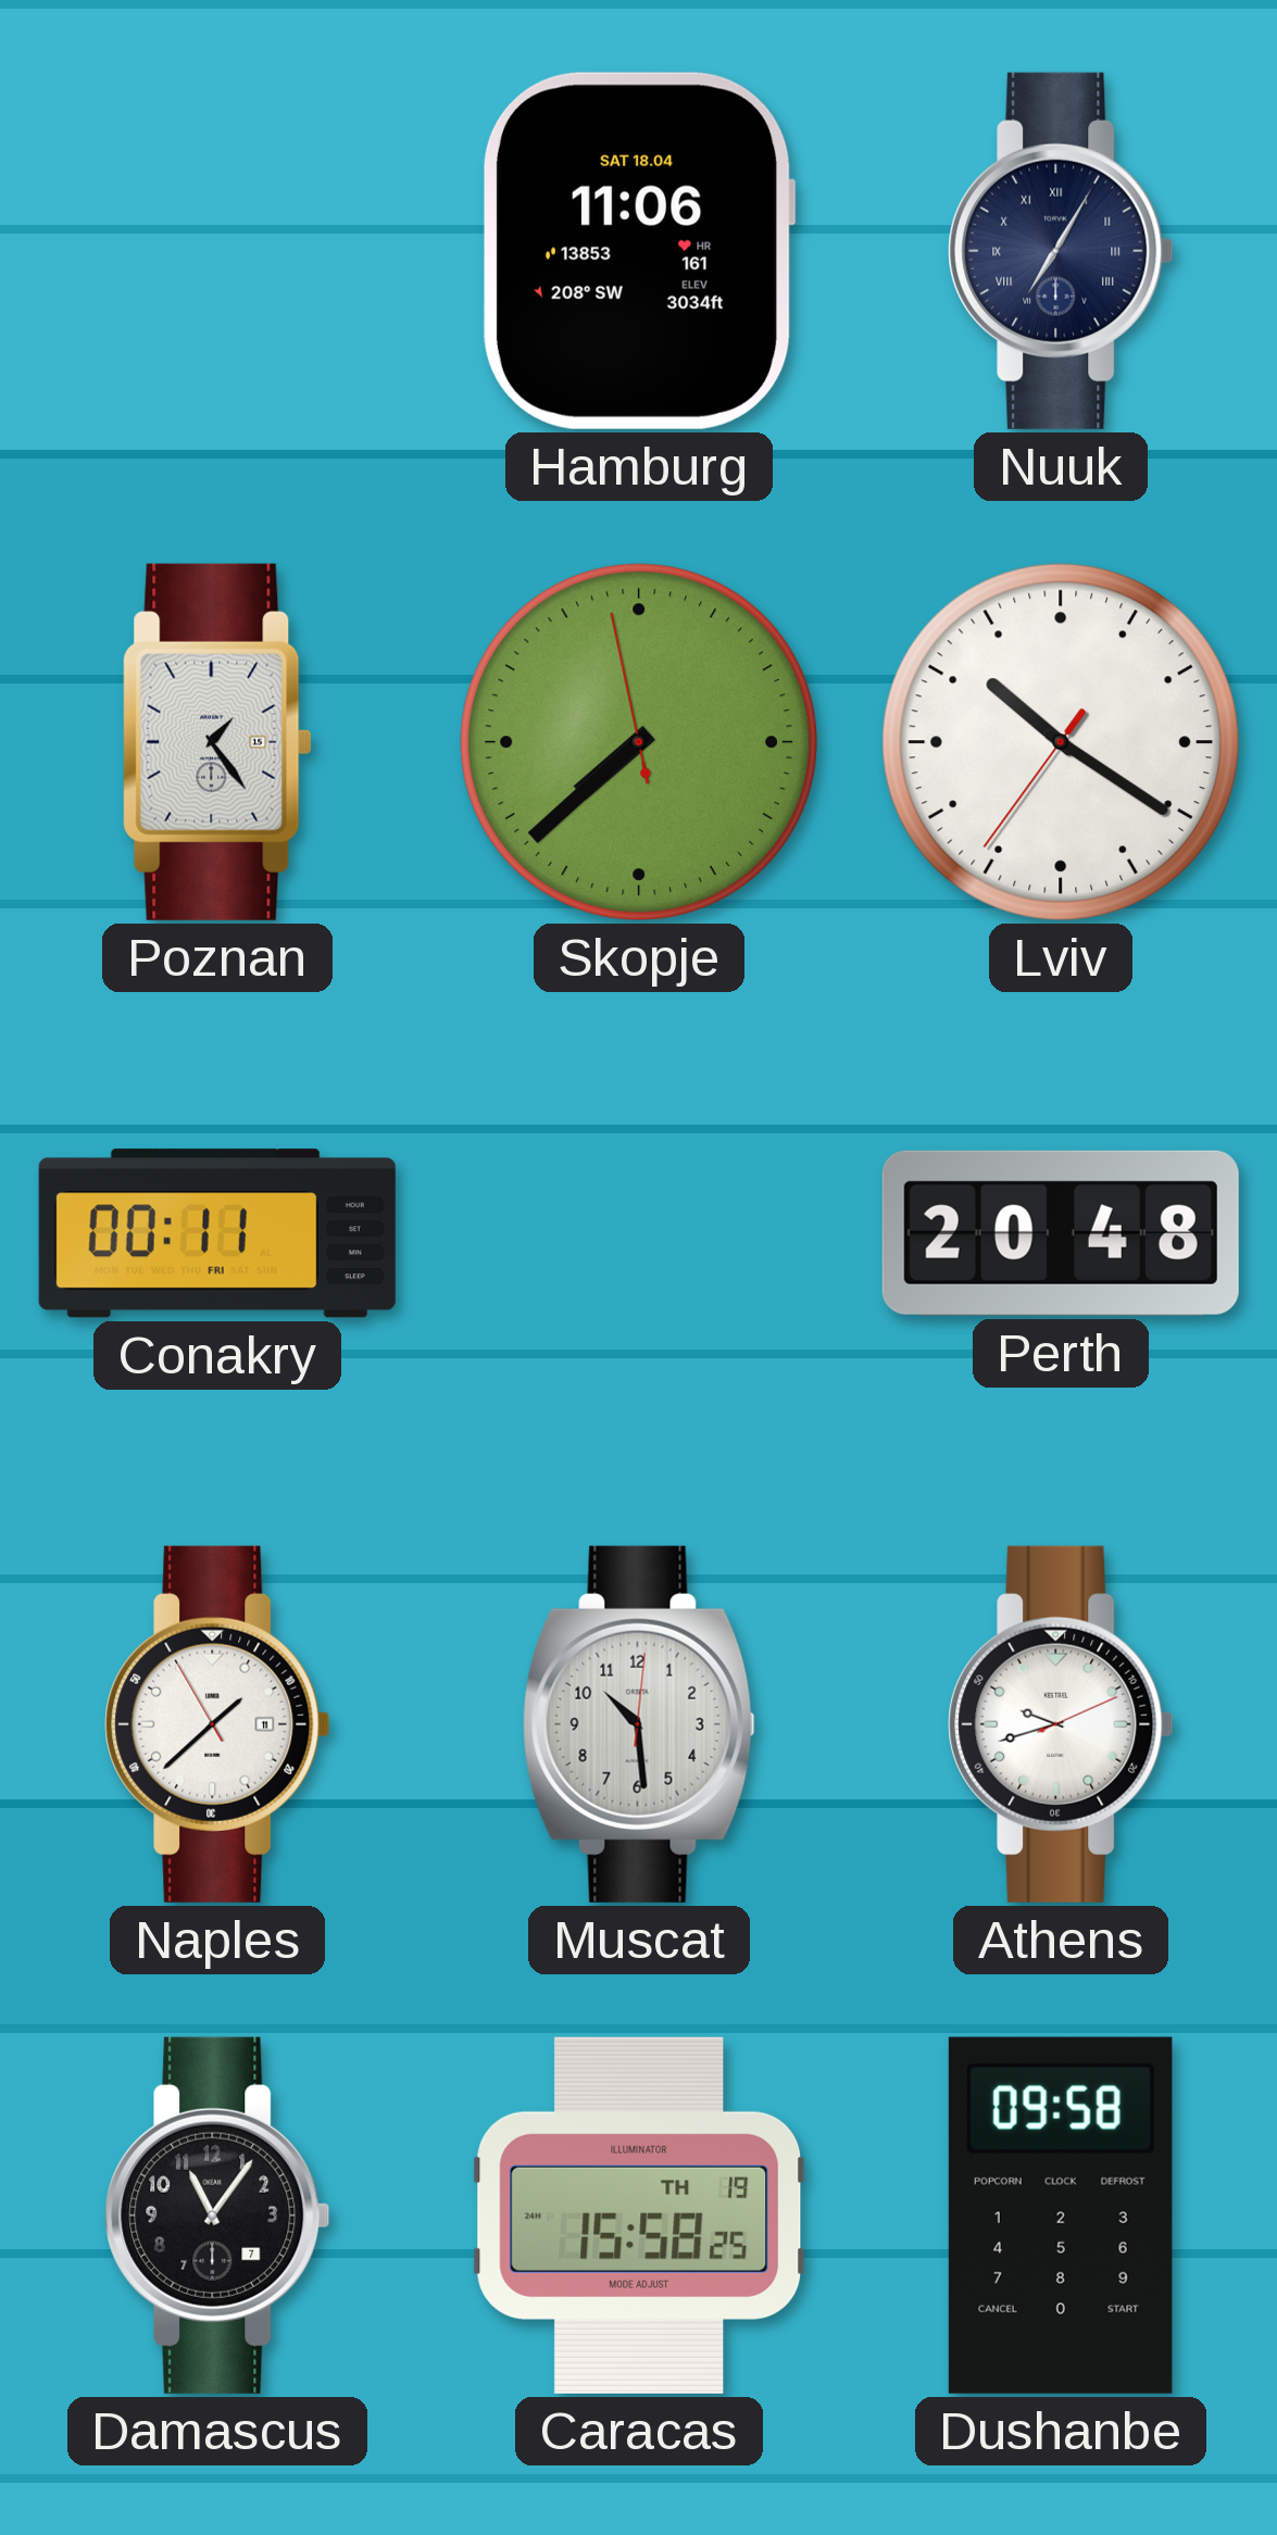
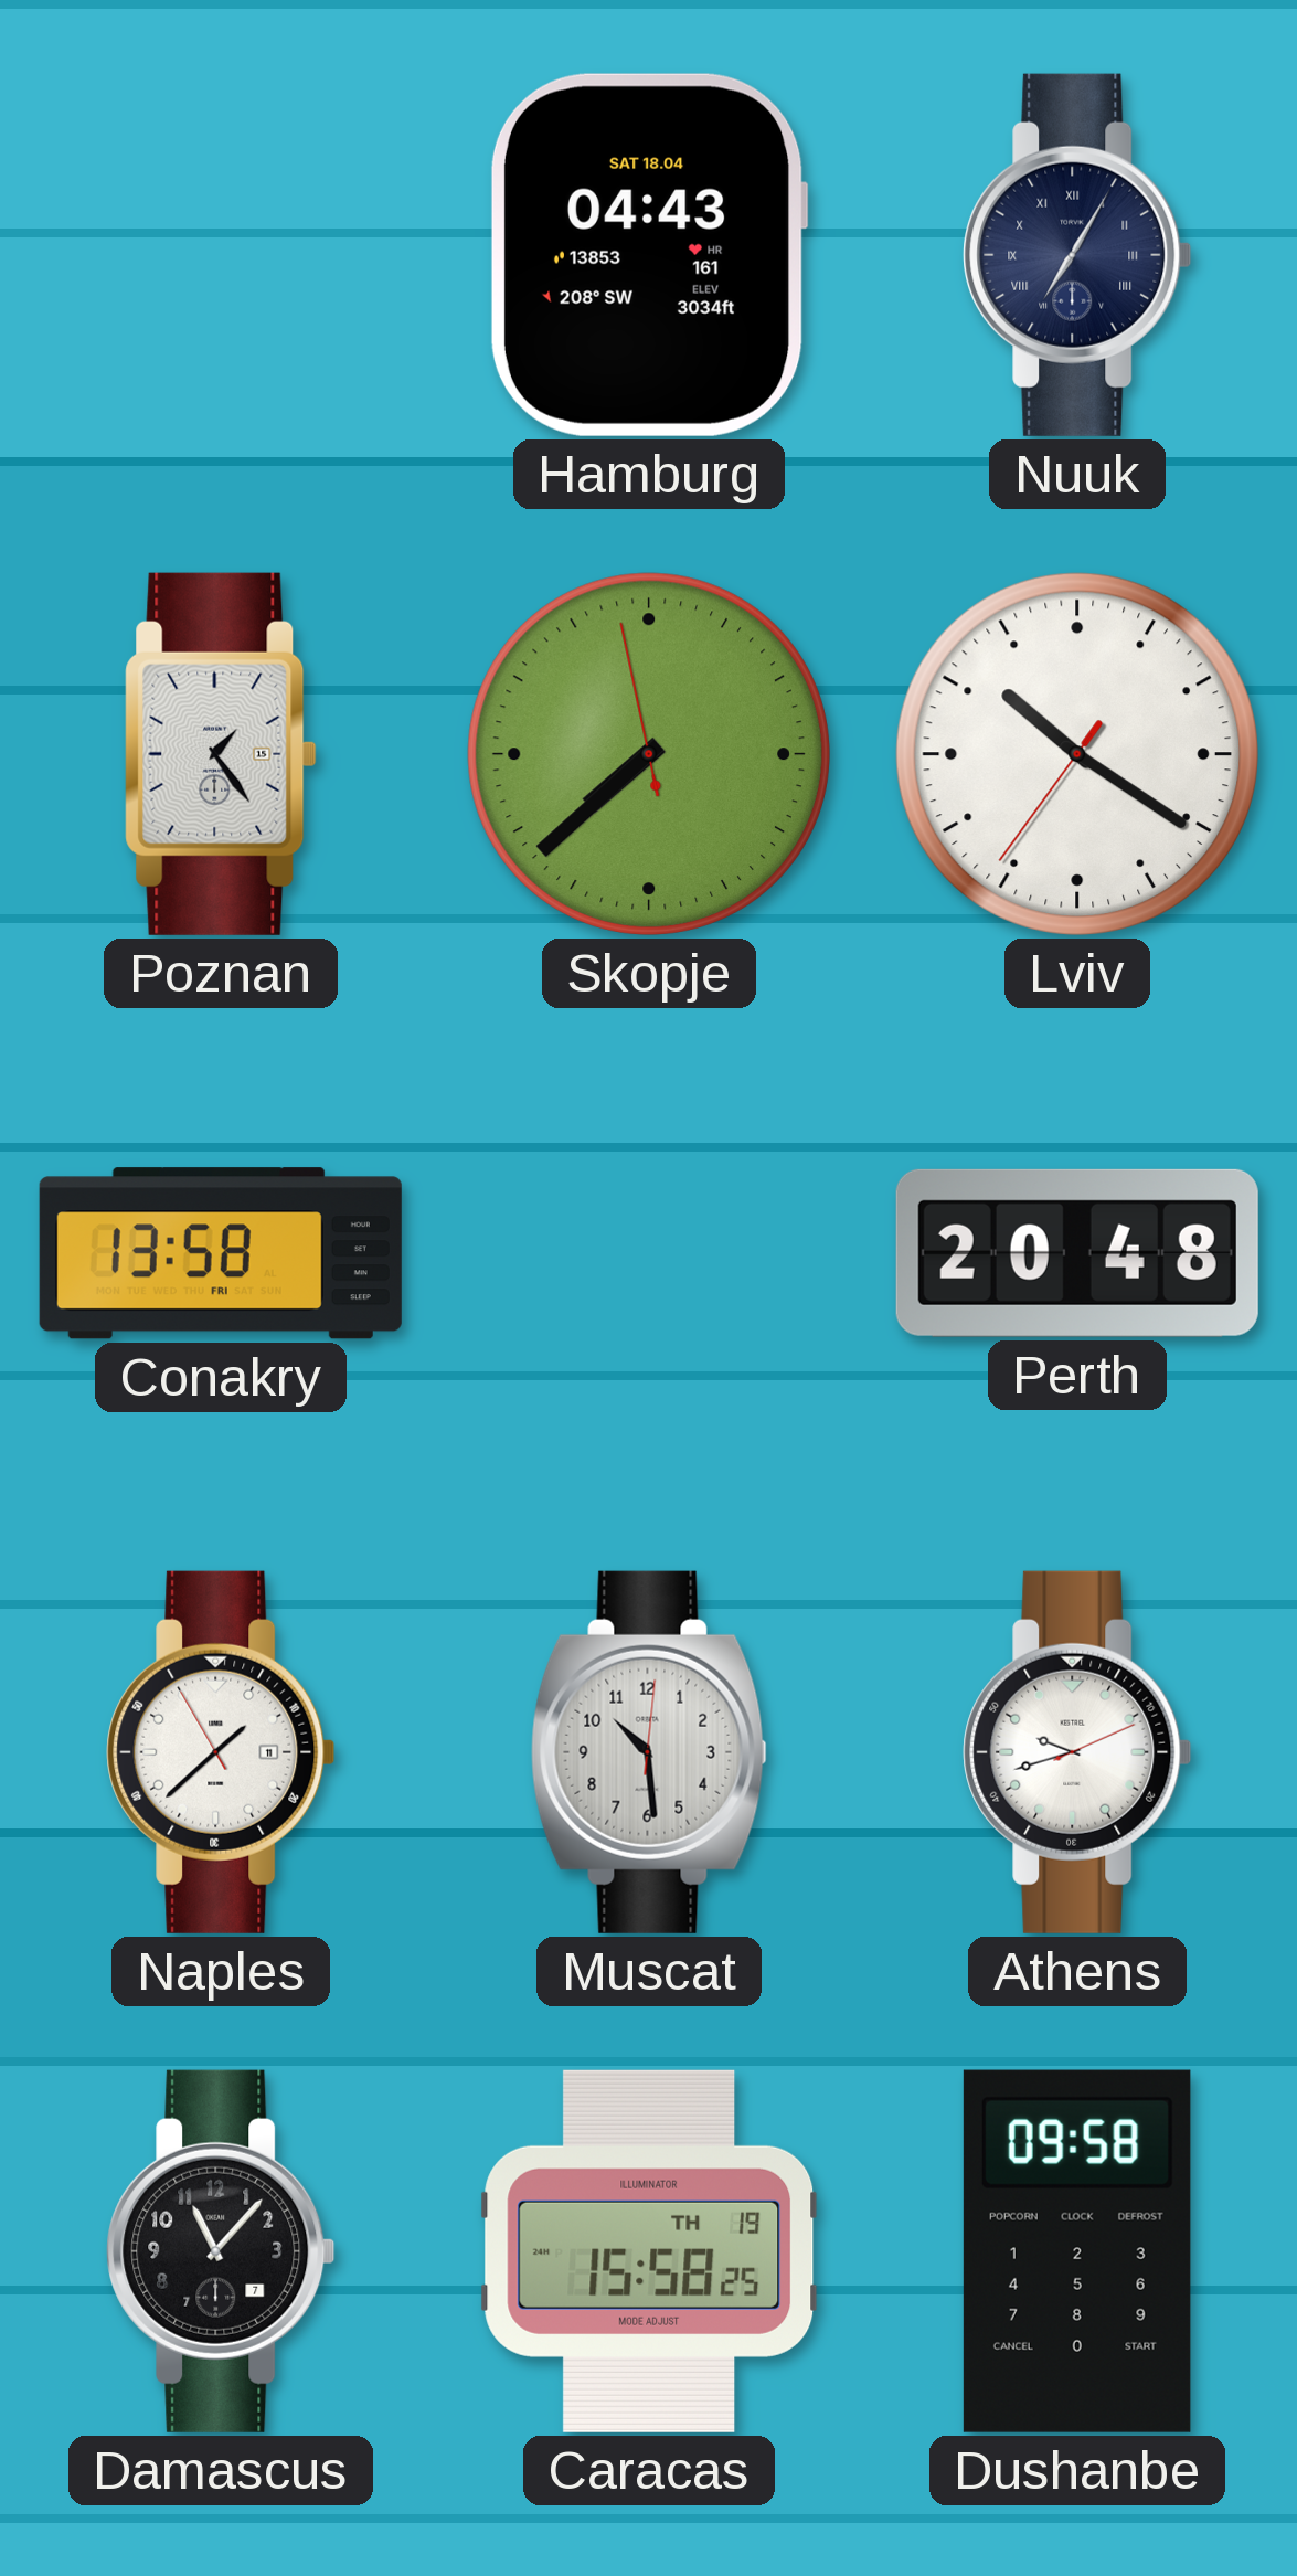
Hamburg: 11:06 -> 04:43
Conakry: 00:11 -> 13:58
Damascus: 11:06 -> 11:07
